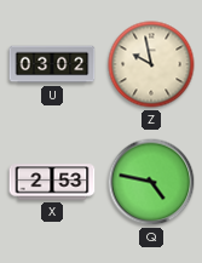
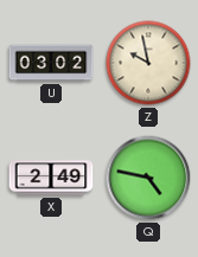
X: 2:53 -> 2:49
